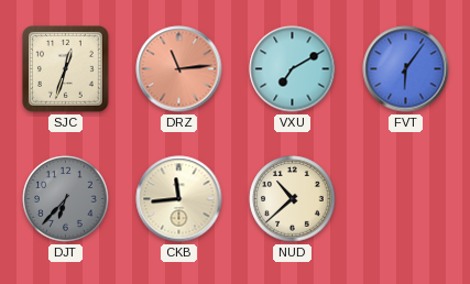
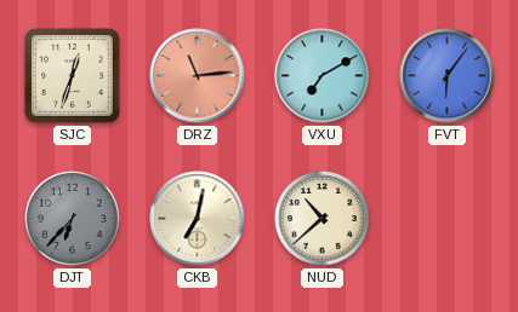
CKB: 11:44 -> 7:02
